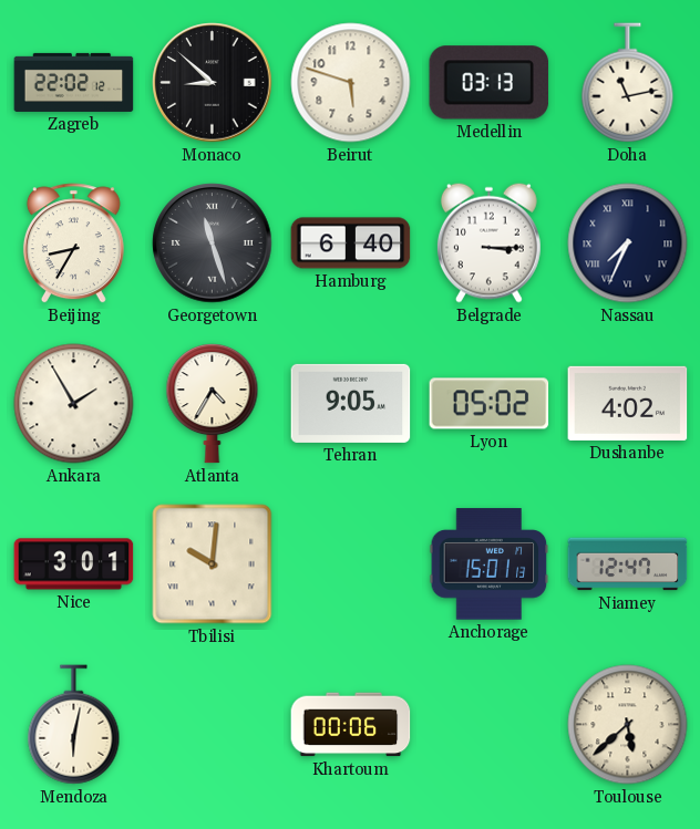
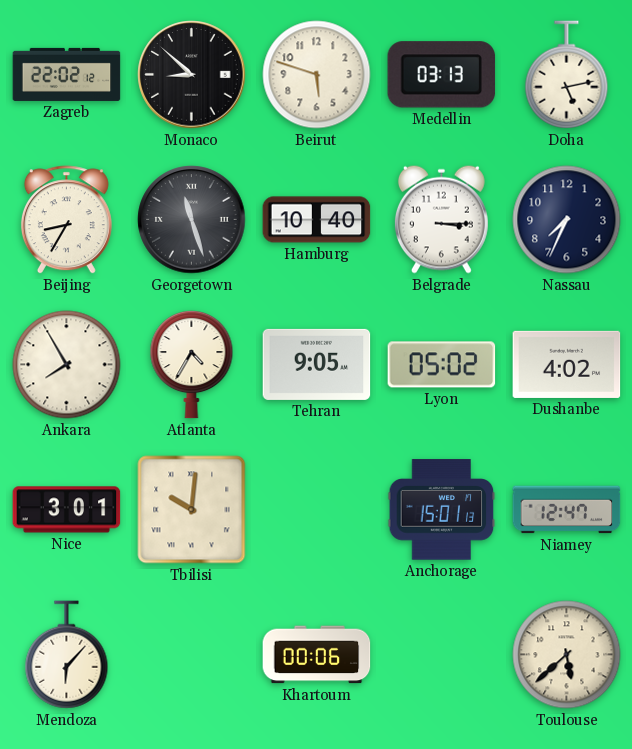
Doha: 11:13 -> 5:13
Hamburg: 6:40 -> 10:40
Nassau numerals: Roman -> Arabic
Ankara: 1:55 -> 7:55
Mendoza: 6:02 -> 6:07
